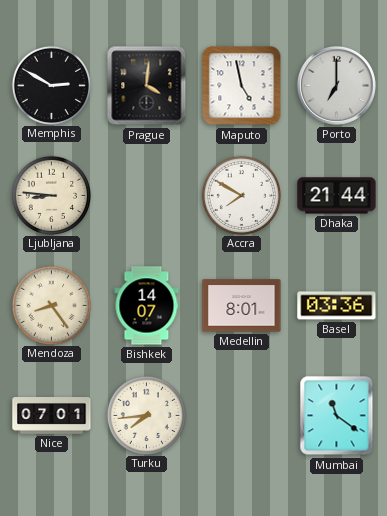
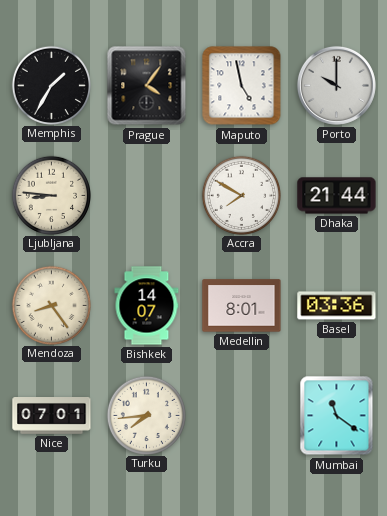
Memphis: 2:50 -> 1:35
Prague: 4:01 -> 4:06
Porto: 7:00 -> 10:00
